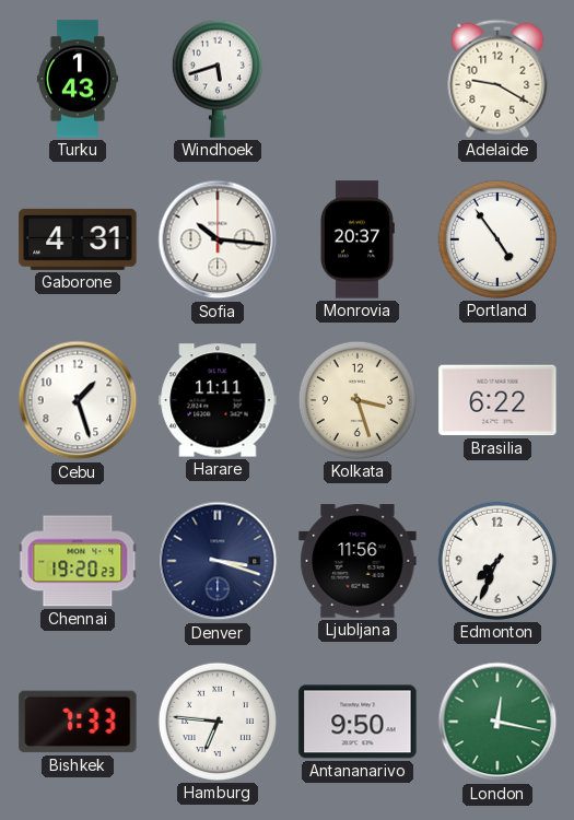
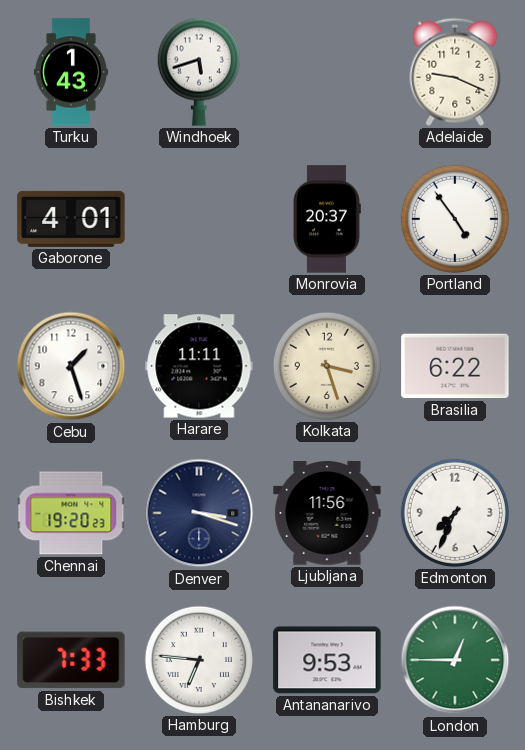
Adelaide: 9:20 -> 9:19
Gaborone: 4:31 -> 4:01
Sofia: 10:16 -> none
Antananarivo: 9:50 -> 9:53
London: 12:17 -> 12:45
